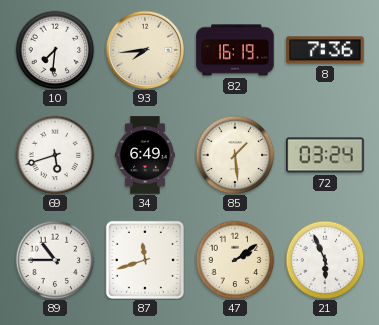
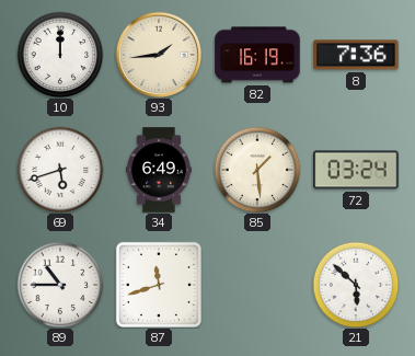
10: 7:31 -> 12:00
93: 7:44 -> 1:44
47: 2:09 -> none
21: 5:56 -> 5:52
